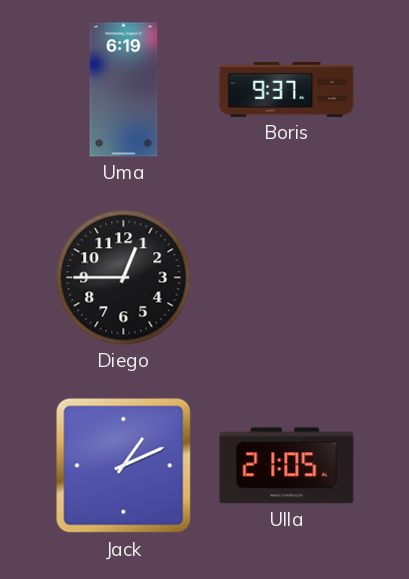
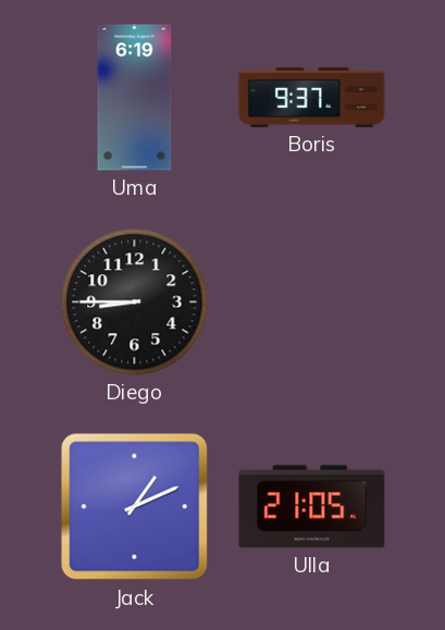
Diego: 12:45 -> 8:45
